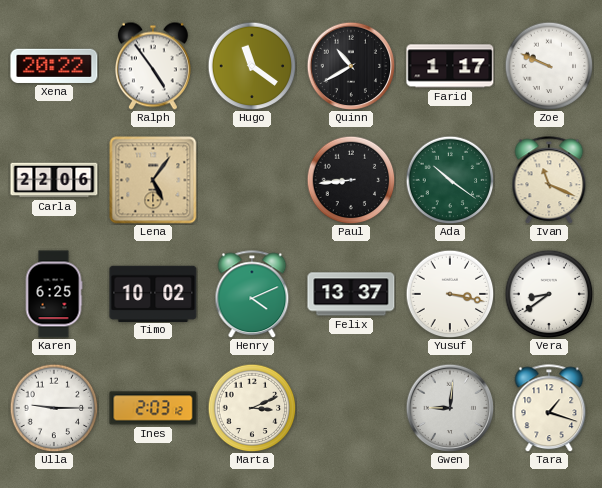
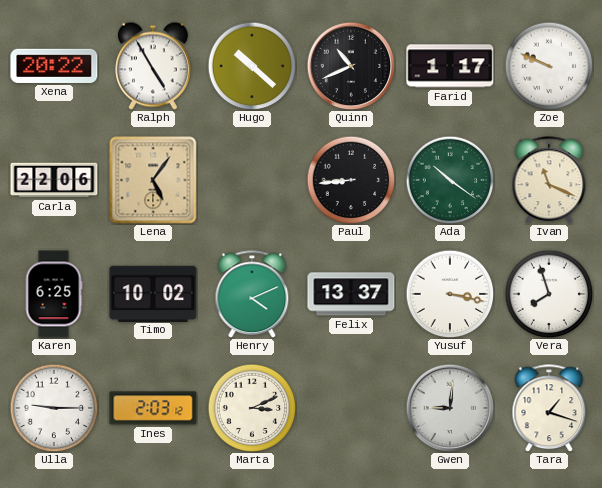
Ralph: 4:54 -> 4:55
Hugo: 11:21 -> 10:22
Quinn: 10:40 -> 10:41
Vera: 8:39 -> 7:57
